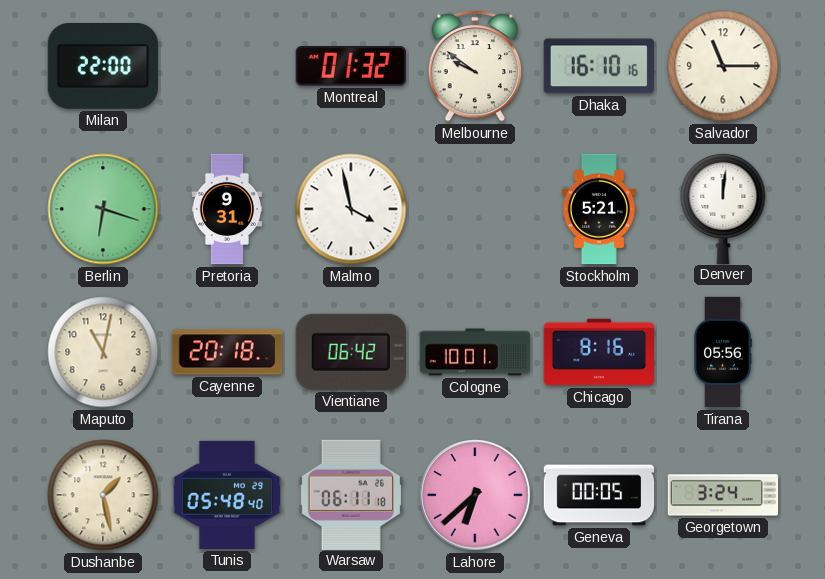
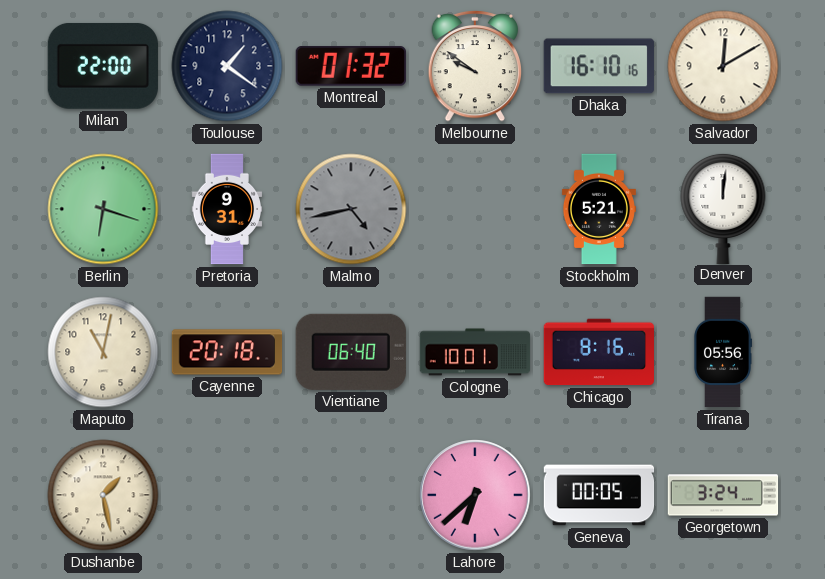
Toulouse: none -> 1:21
Salvador: 11:15 -> 12:10
Malmo: 3:58 -> 4:43
Malmo dial: white -> grey
Vientiane: 06:42 -> 06:40
Tunis: 05:48 -> none
Warsaw: 06:11 -> none
